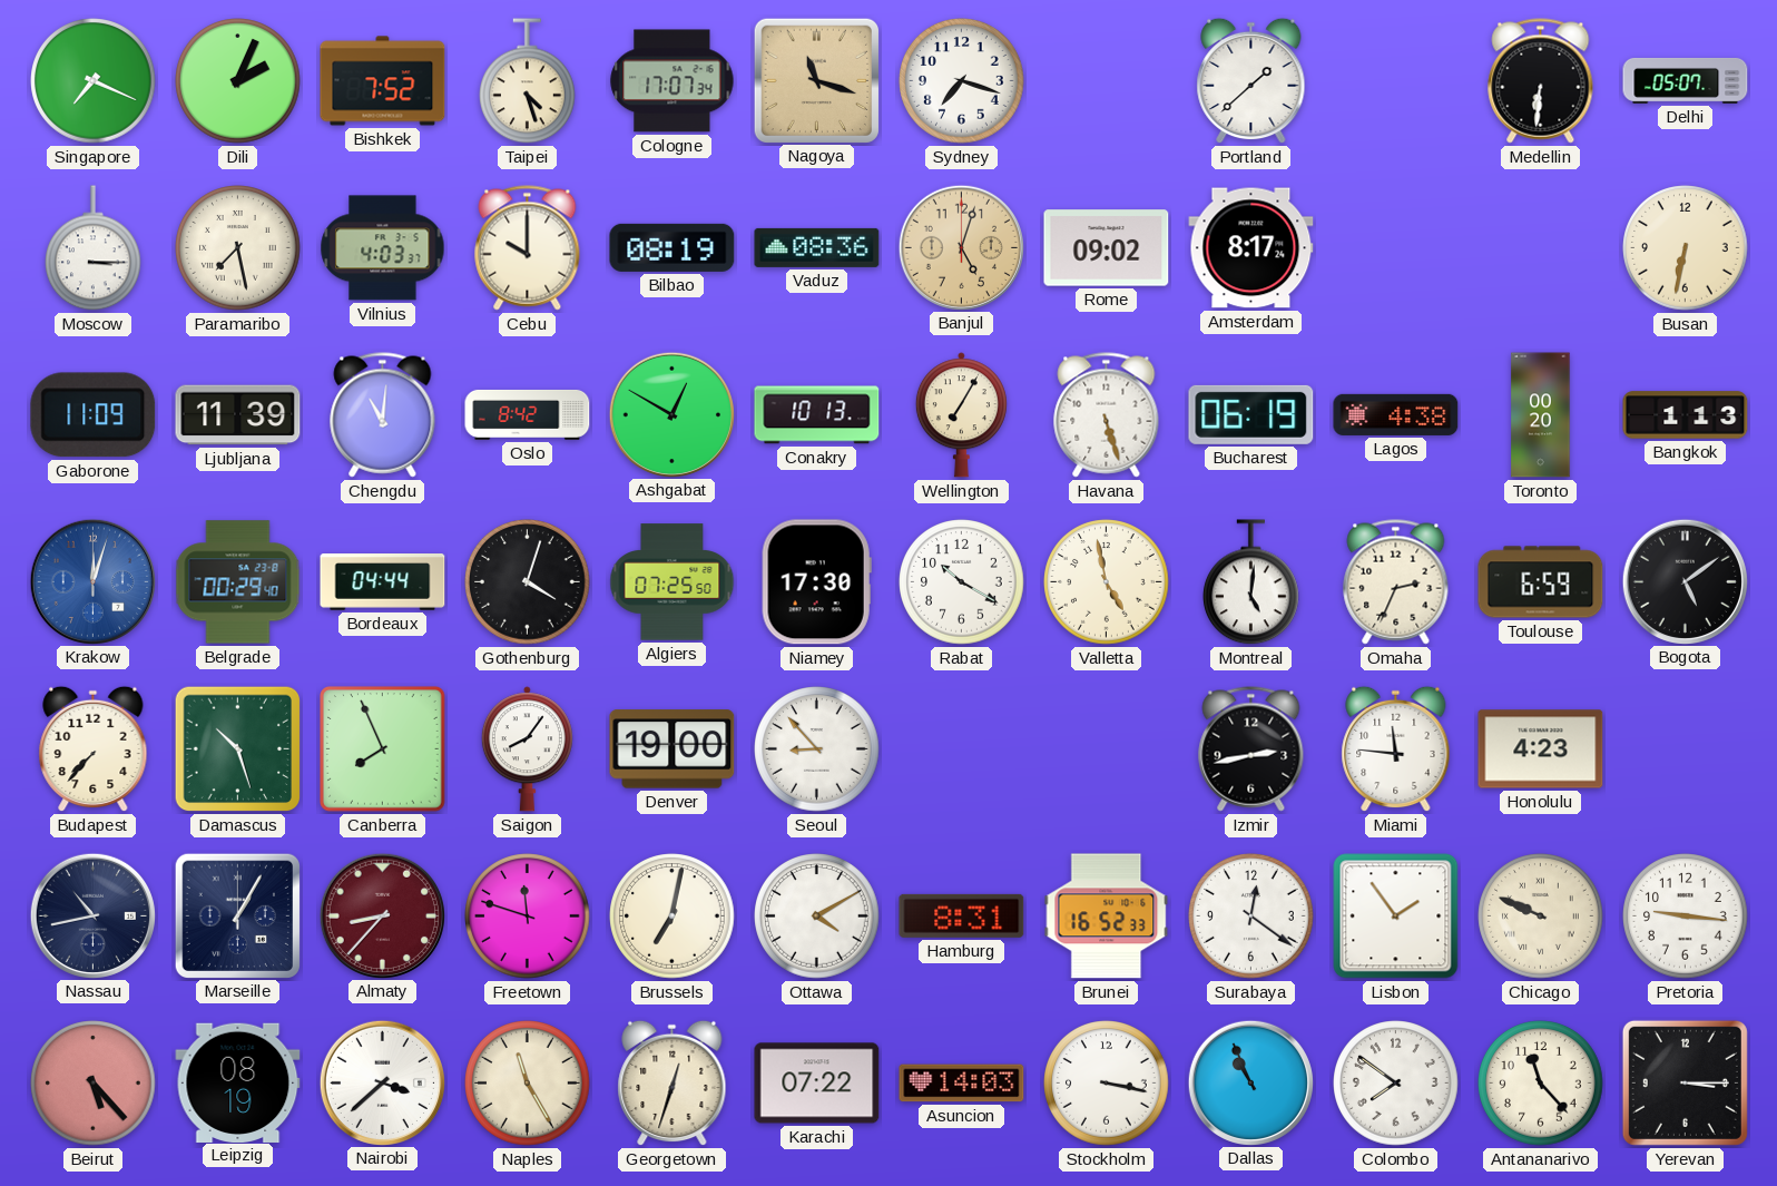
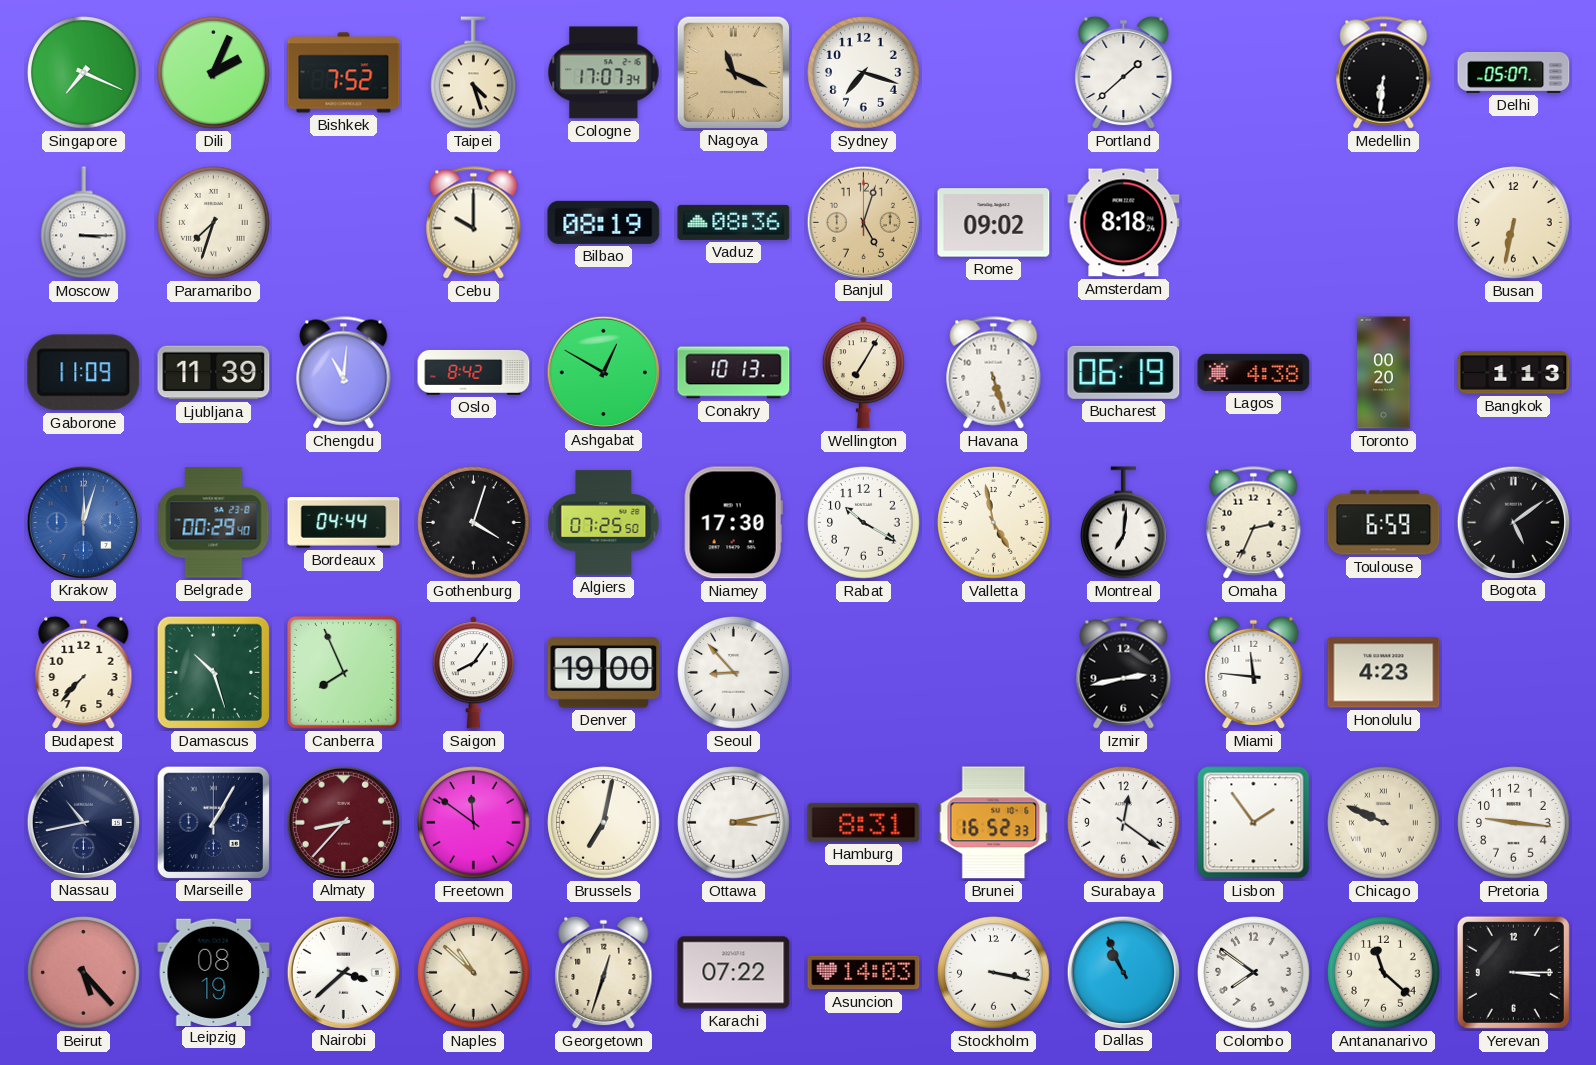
Nagoya: 11:18 -> 11:19
Paramaribo: 7:28 -> 7:33
Vilnius: 4:03 -> none
Amsterdam: 8:17 -> 8:18
Montreal: 5:01 -> 7:01
Freetown: 11:48 -> 11:51
Ottawa: 4:10 -> 3:13
Naples: 11:25 -> 10:52
Antananarivo: 11:23 -> 11:22
